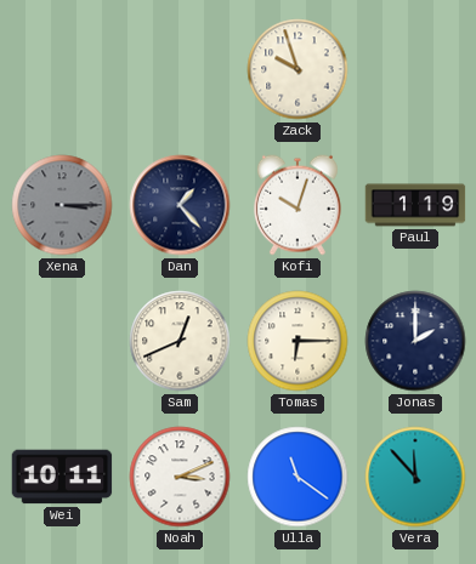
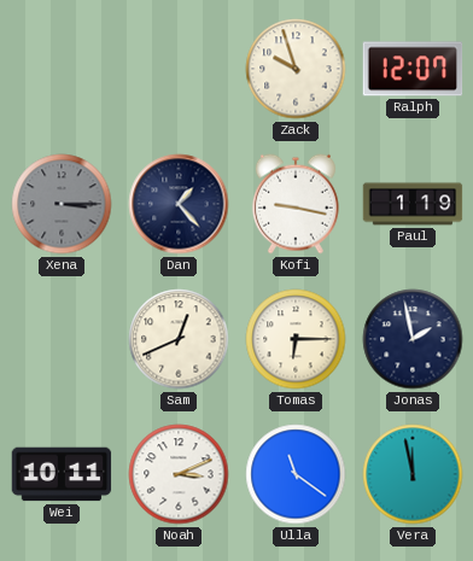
Ralph: none -> 12:07
Kofi: 10:03 -> 9:17
Jonas: 2:00 -> 1:58
Vera: 11:53 -> 11:58
